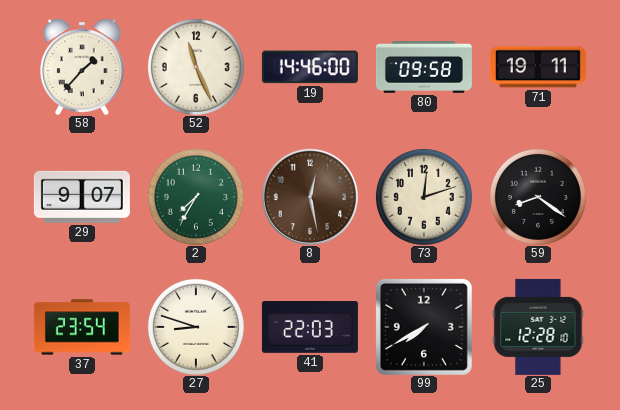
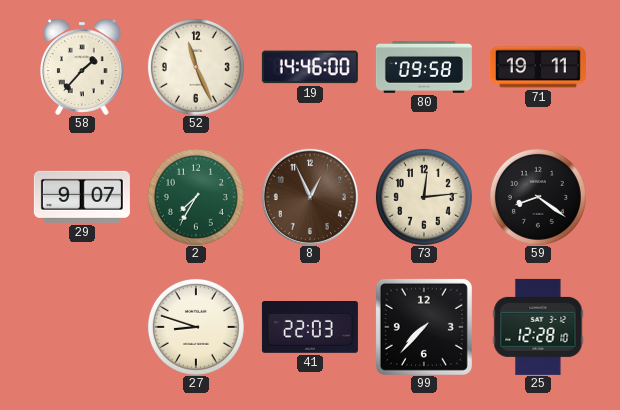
8: 12:28 -> 12:56
73: 12:12 -> 12:14
37: 23:54 -> none
99: 7:40 -> 7:37
